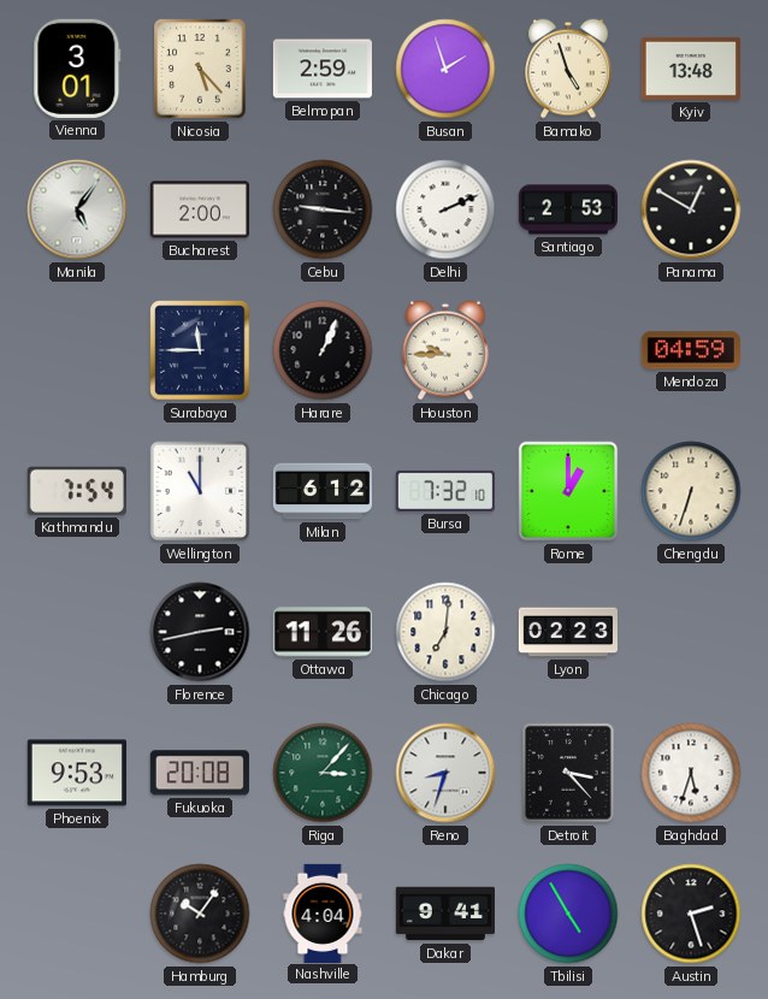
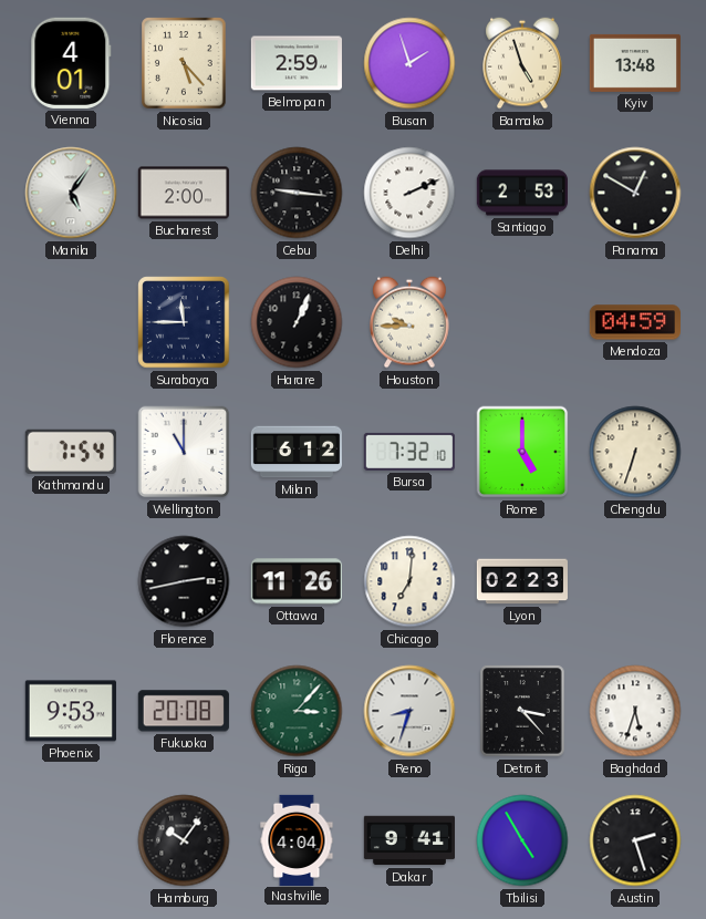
Vienna: 3:01 -> 4:01
Rome: 1:00 -> 5:00
